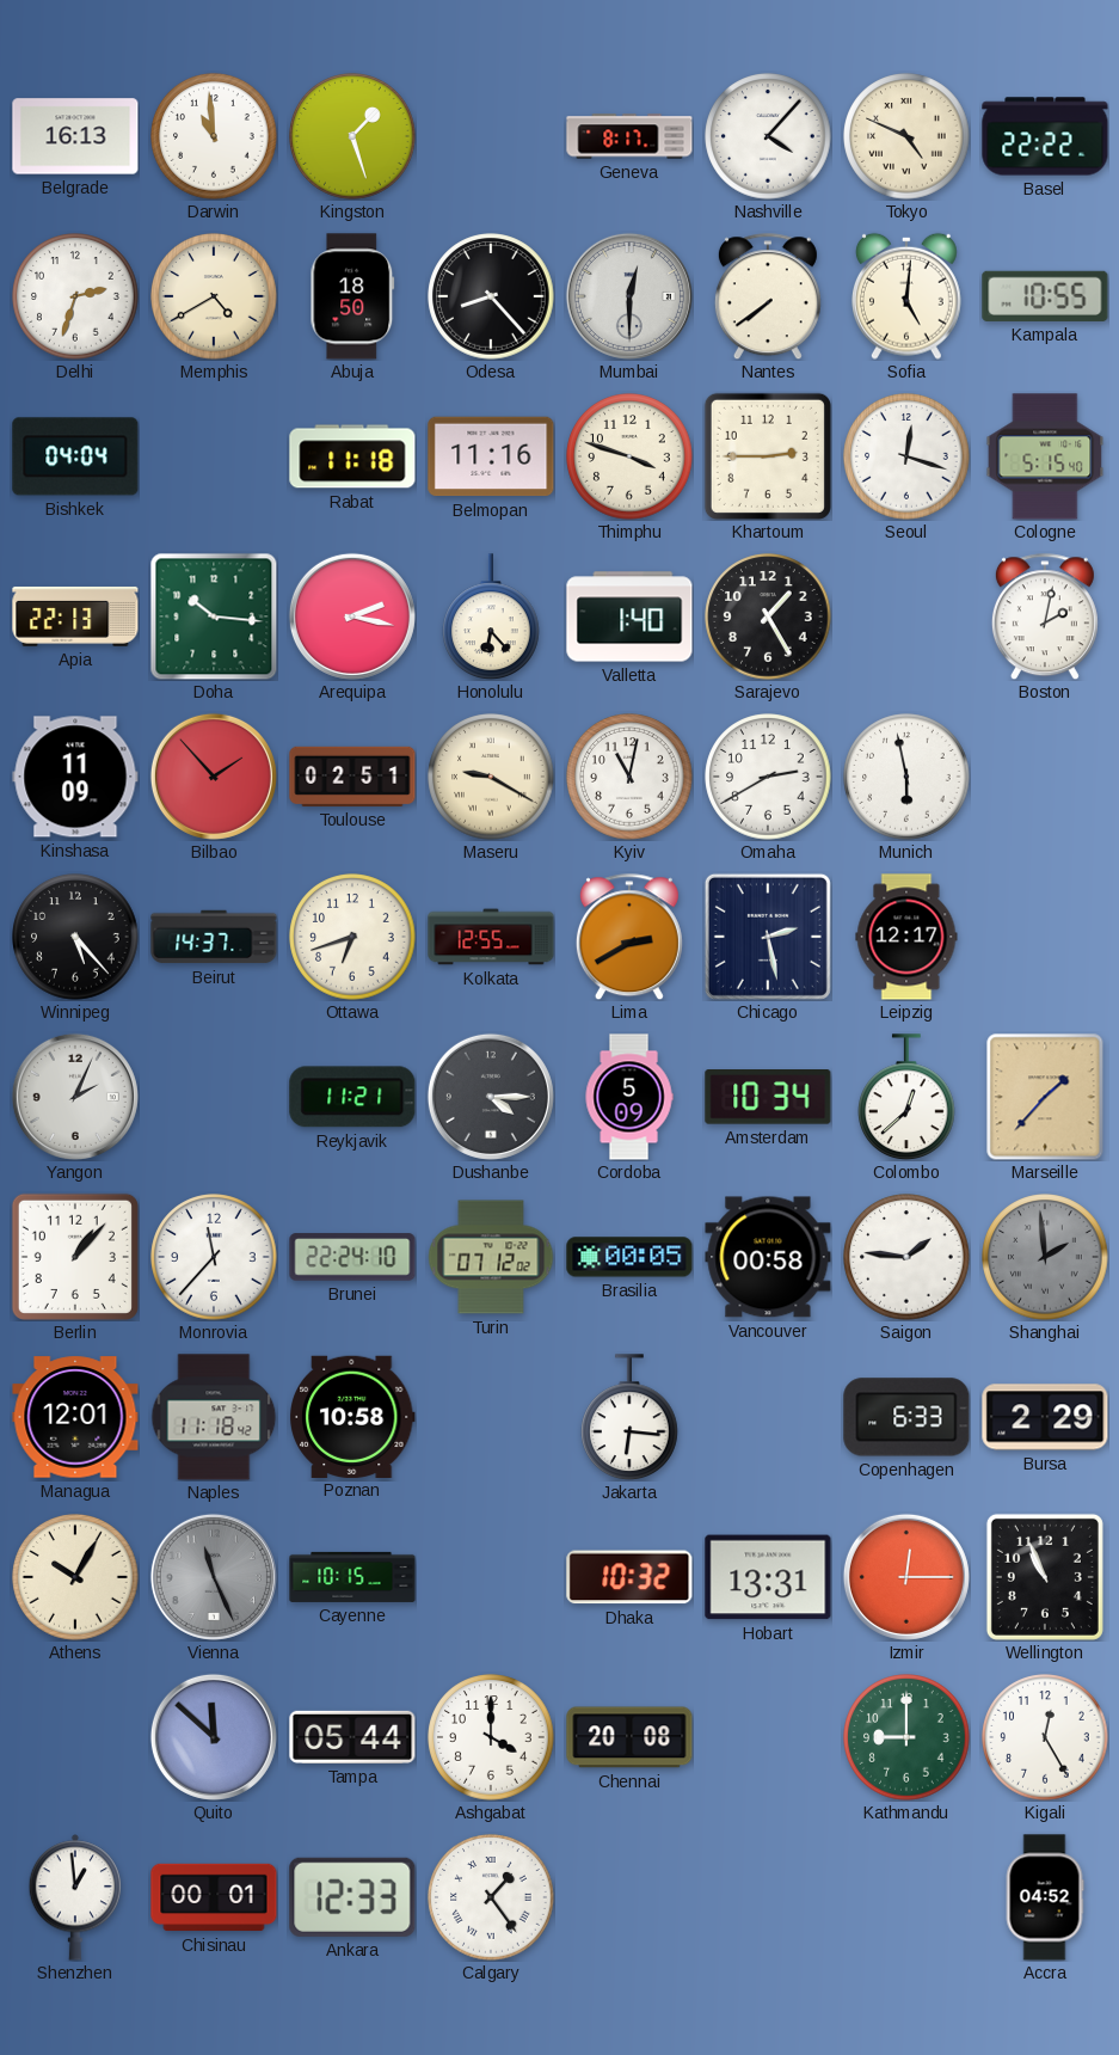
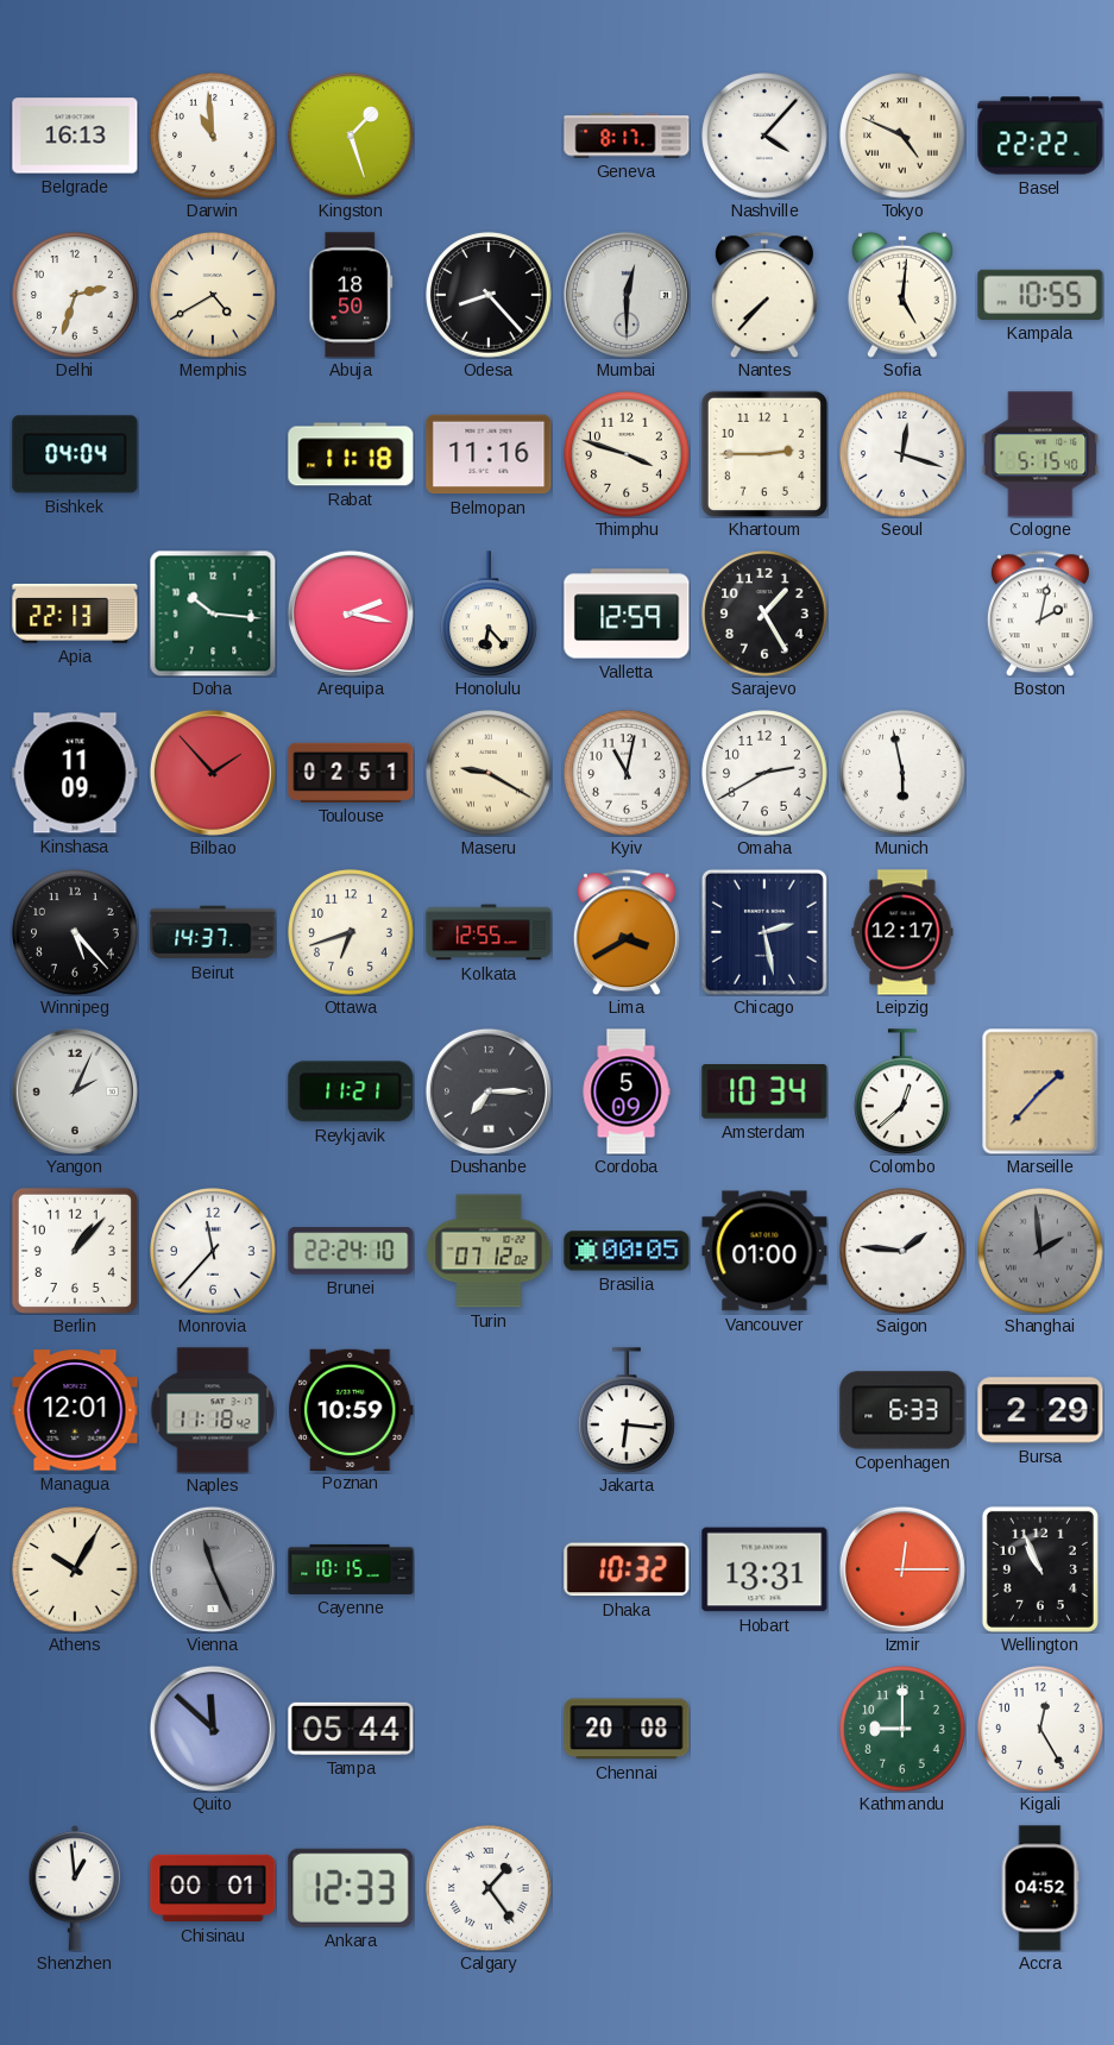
Nantes: 7:39 -> 7:37
Valletta: 1:40 -> 12:59
Lima: 2:40 -> 3:40
Dushanbe: 4:15 -> 7:15
Vancouver: 00:58 -> 01:00
Poznan: 10:58 -> 10:59
Ashgabat: 4:00 -> none
